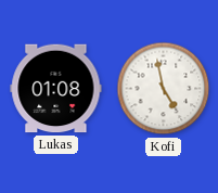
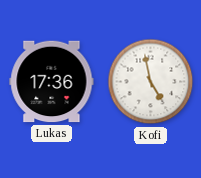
Lukas: 01:08 -> 17:36
